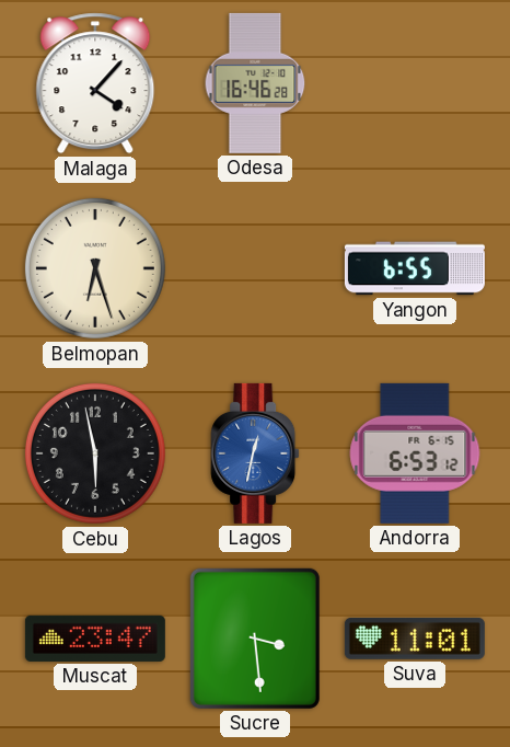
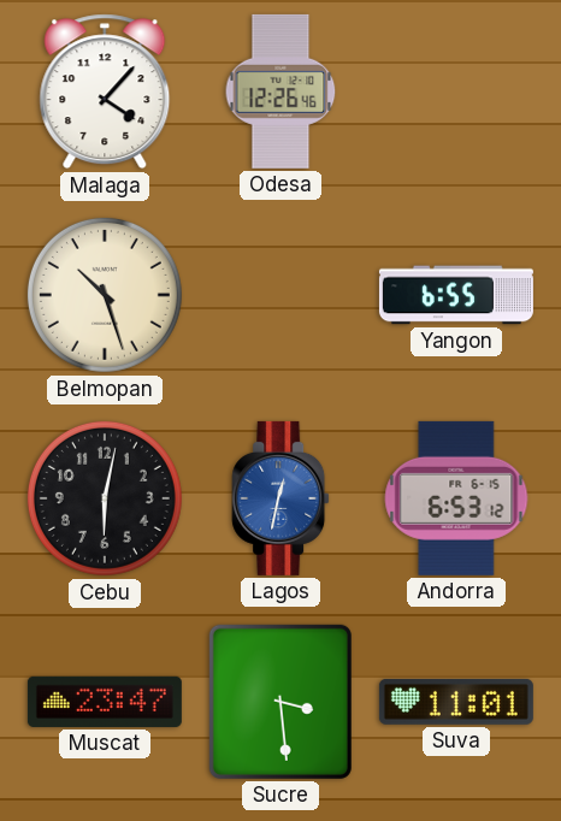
Odesa: 16:46 -> 12:26
Belmopan: 6:27 -> 10:27
Cebu: 5:58 -> 6:02
